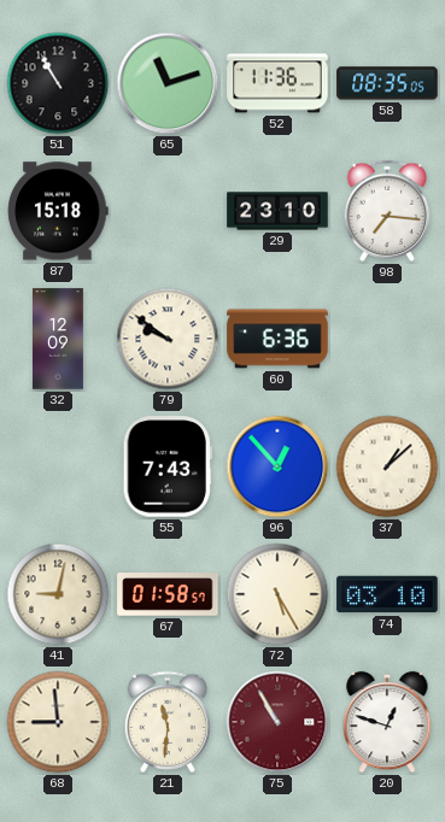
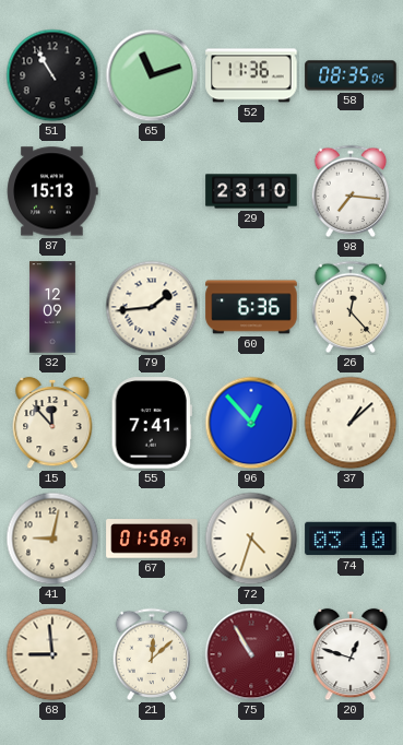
87: 15:18 -> 15:13
79: 9:51 -> 1:44
26: none -> 12:23
15: none -> 11:53
55: 7:43 -> 7:41
72: 5:25 -> 4:33
21: 11:31 -> 12:08
